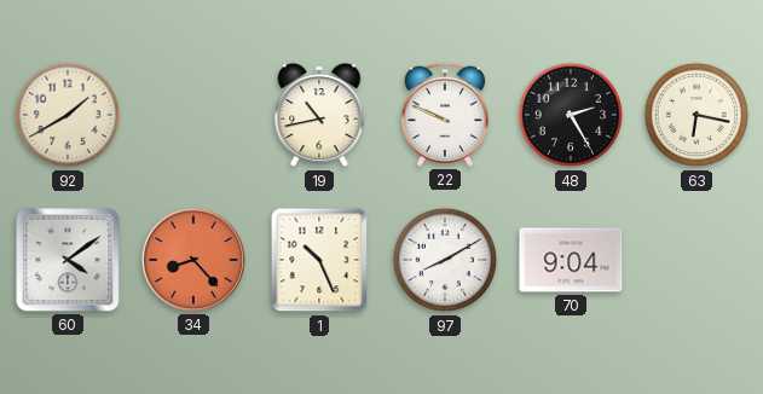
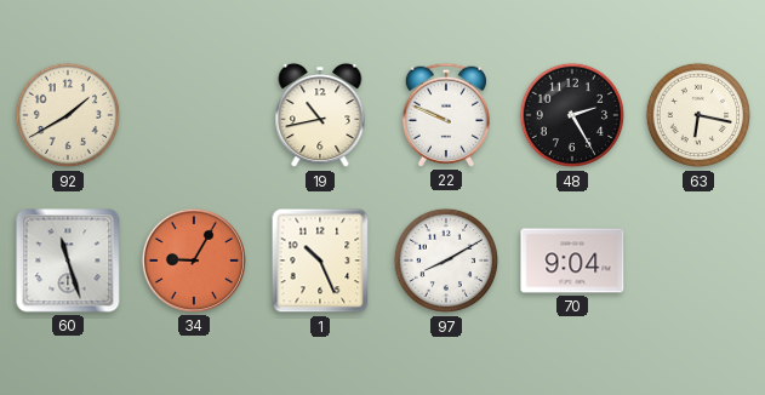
60: 4:09 -> 11:27
34: 8:23 -> 9:05
